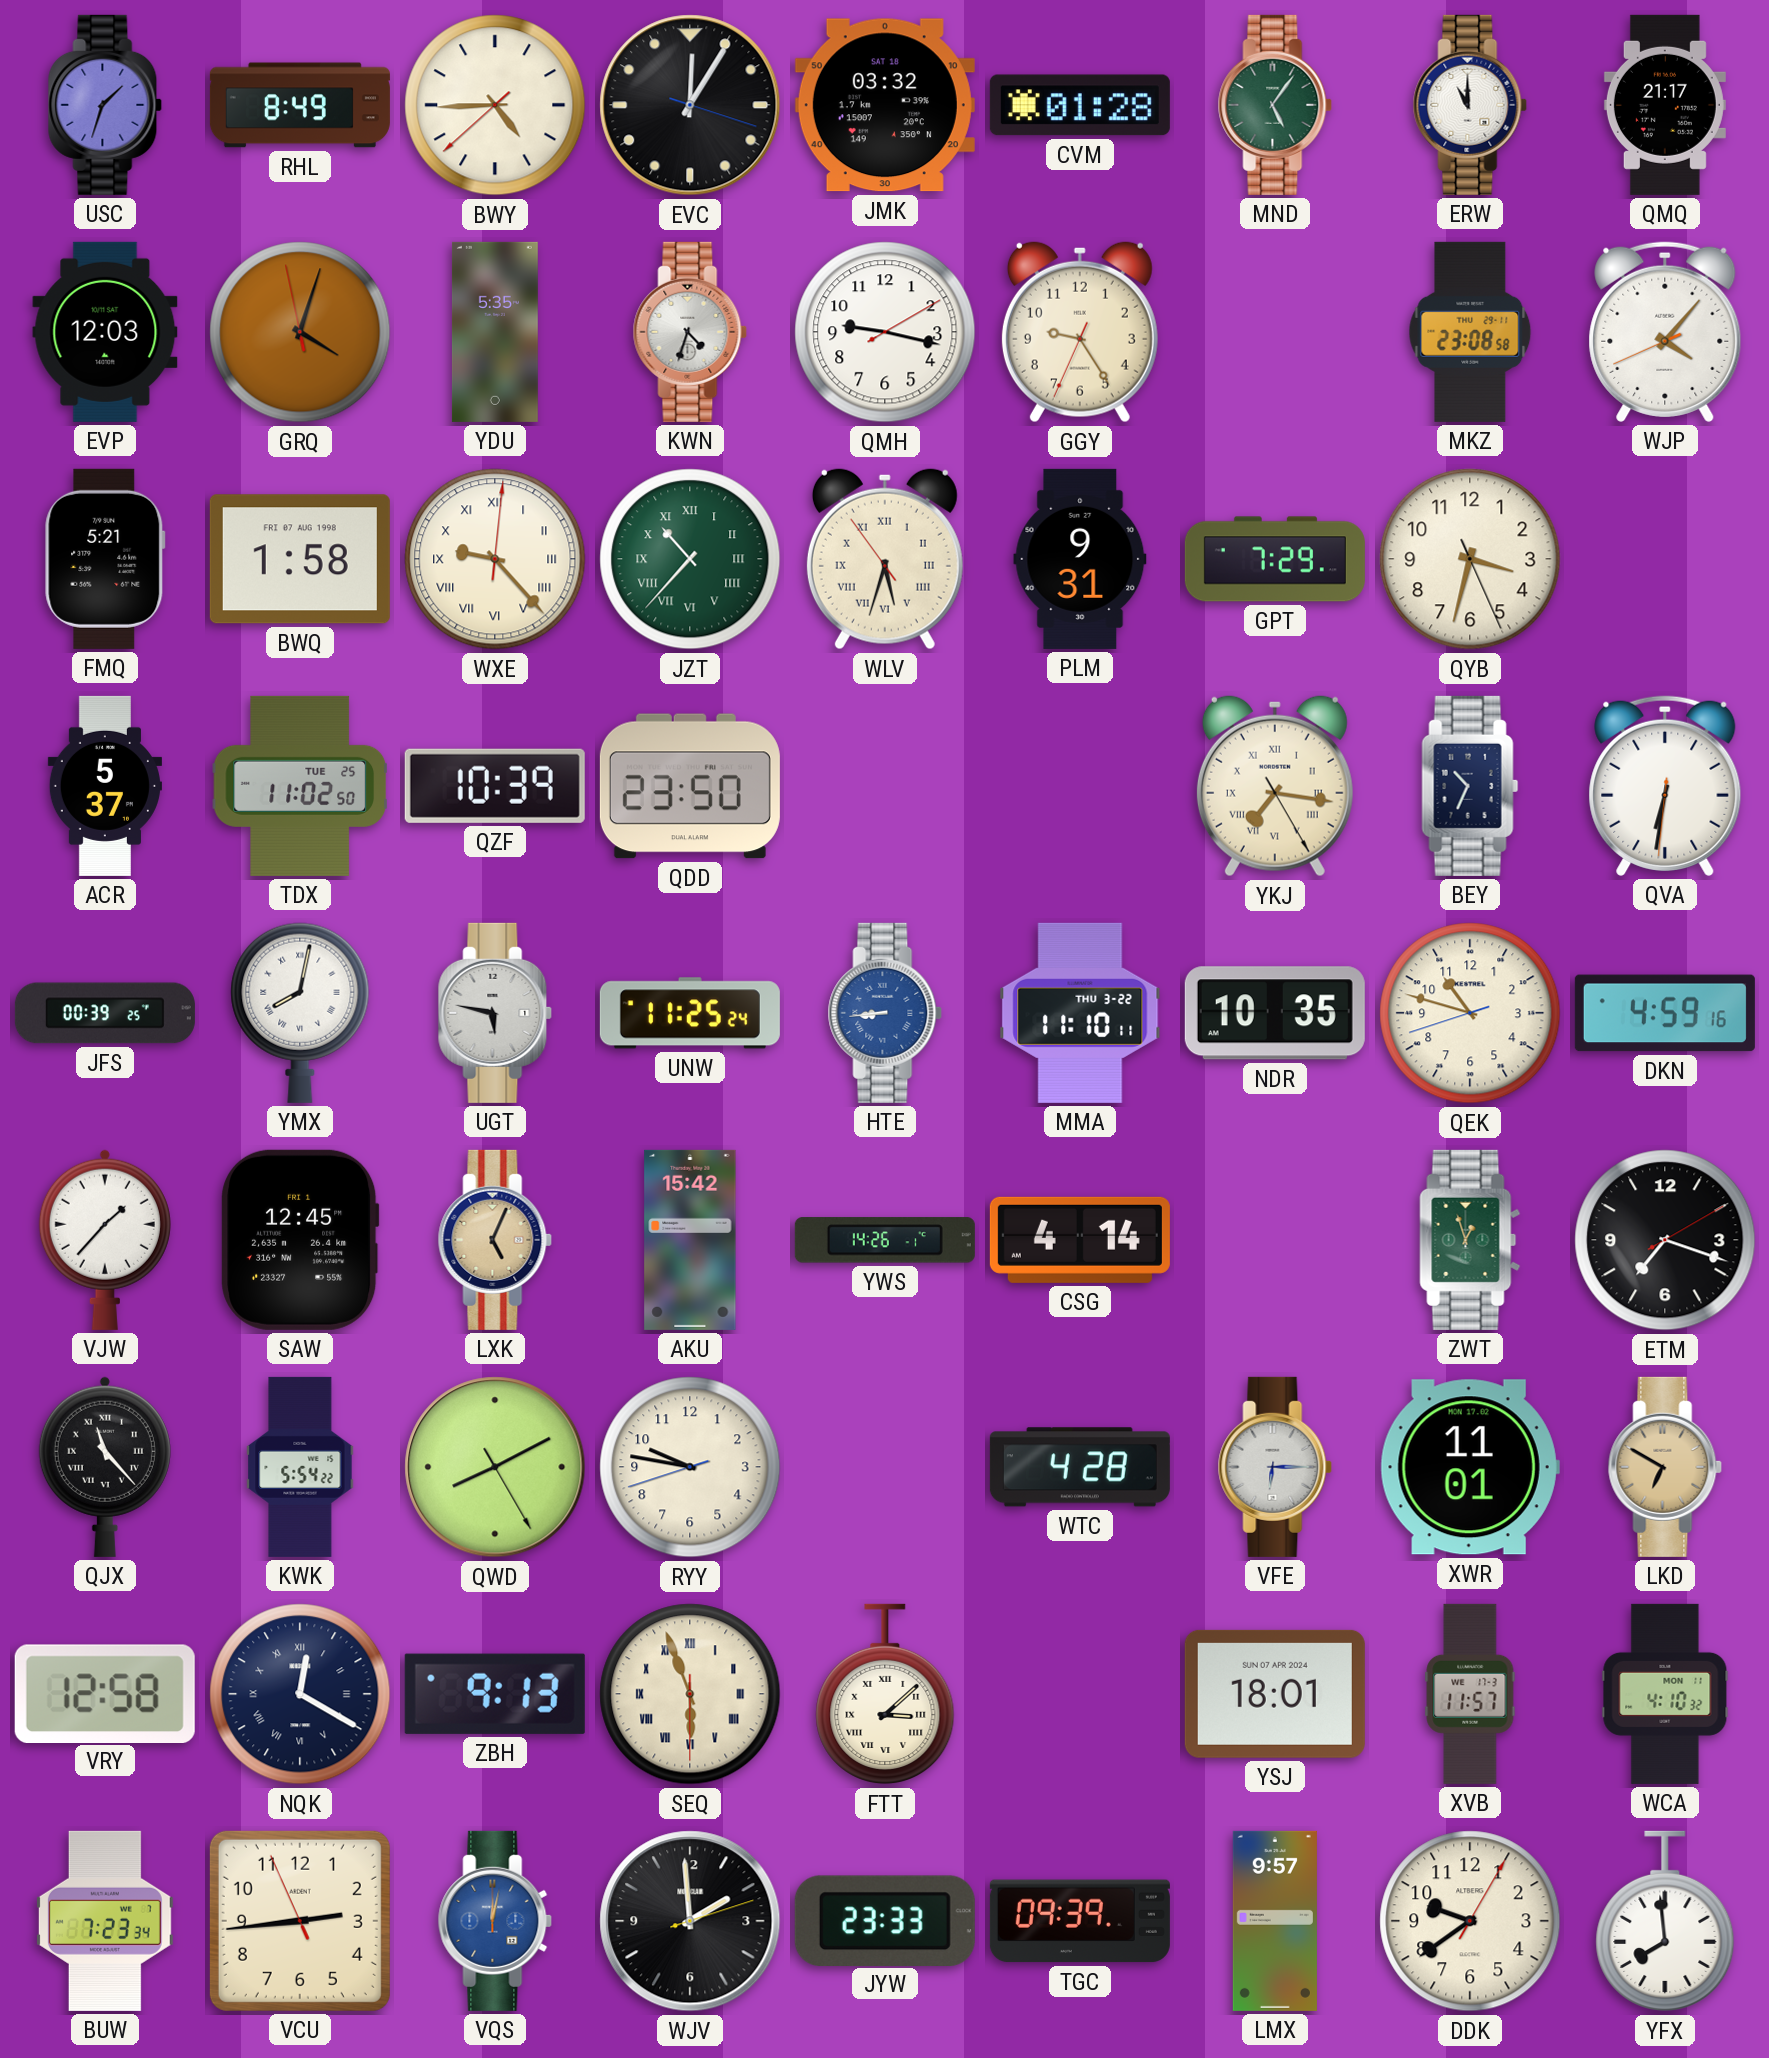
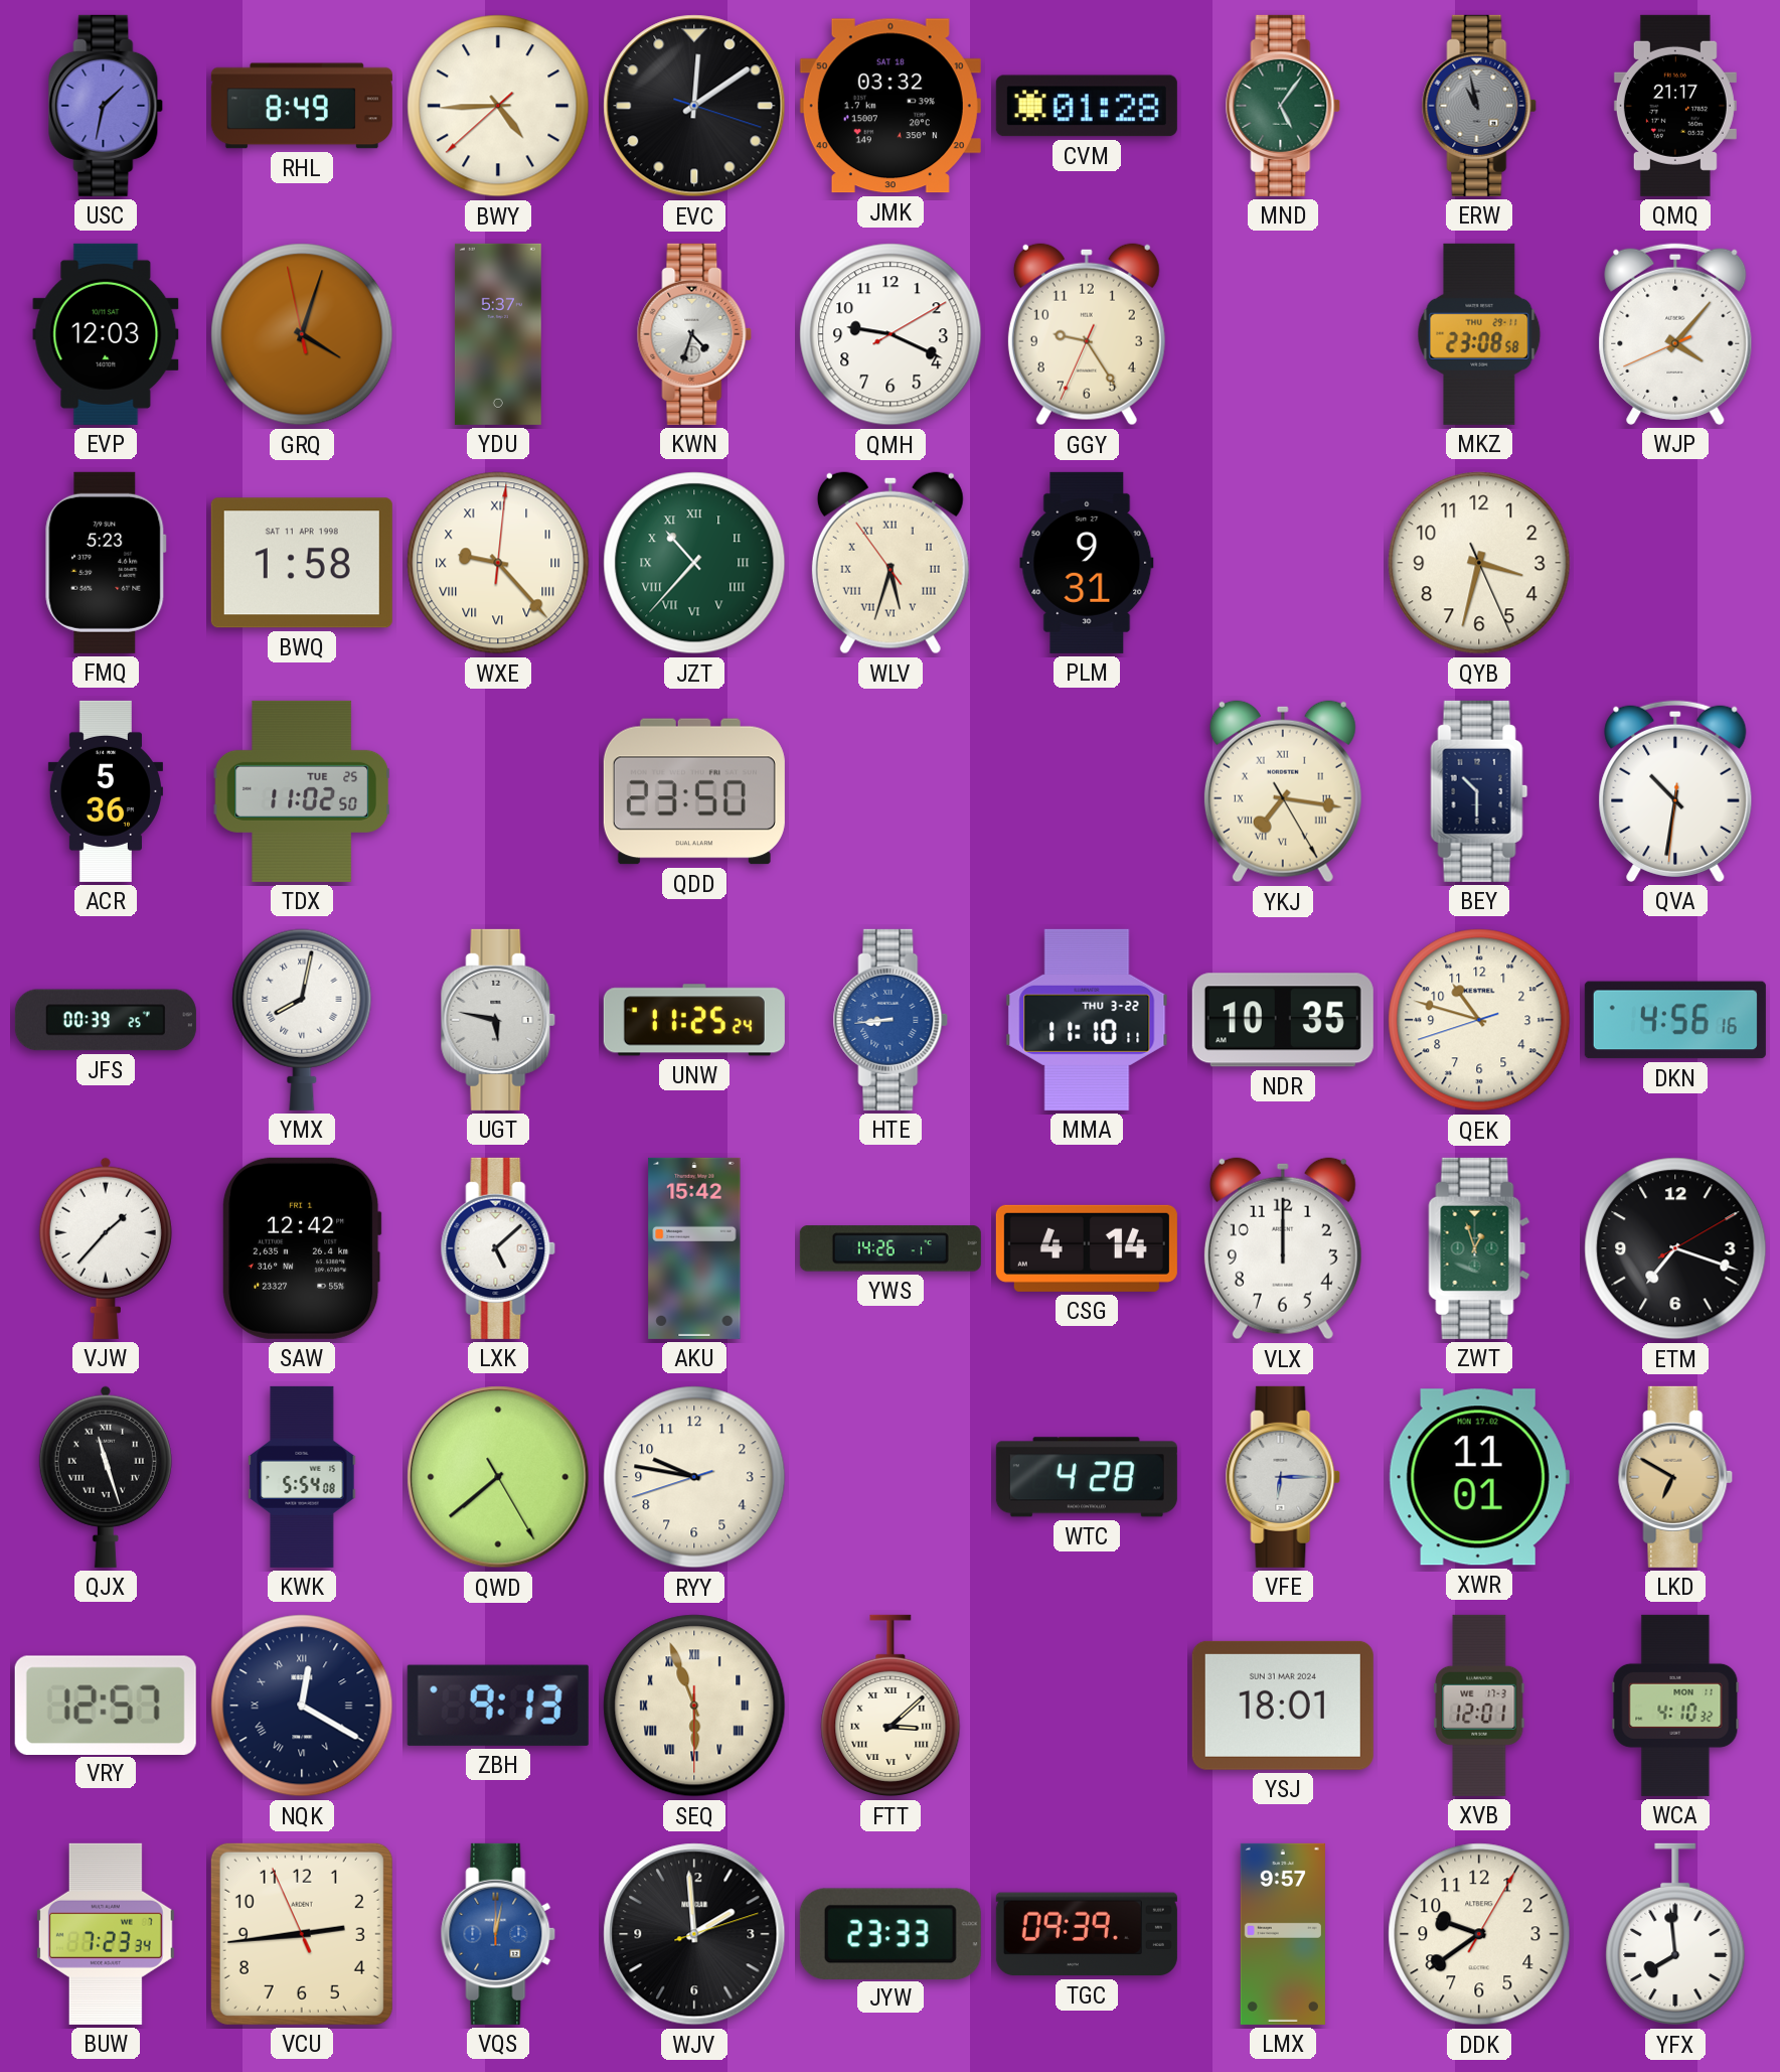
USC: 1:33 -> 1:32
EVC: 12:05 -> 12:09
ERW: 11:00 -> 10:58
ERW dial: white -> grey
YDU: 5:35 -> 5:37
QMH: 9:17 -> 9:19
FMQ: 5:21 -> 5:23
BWQ date: FRI 07 AUG 1998 -> SAT 11 APR 1998
GPT: 7:29 -> none
ACR: 5:37 -> 5:36
QZF: 10:39 -> none
BEY: 10:34 -> 10:30
QVA: 6:31 -> 10:31
DKN: 4:59 -> 4:56
SAW: 12:45 -> 12:42
LXK: 5:04 -> 5:08
LXK dial: champagne -> white
VLX: none -> 12:00
QJX: 11:23 -> 11:27
KWK: 5:54:22 -> 5:54:08
QWD: 8:10 -> 7:38
VRY: 12:58 -> 12:57
YSJ date: SUN 07 APR 2024 -> SUN 31 MAR 2024
XVB: 11:57 -> 12:01
